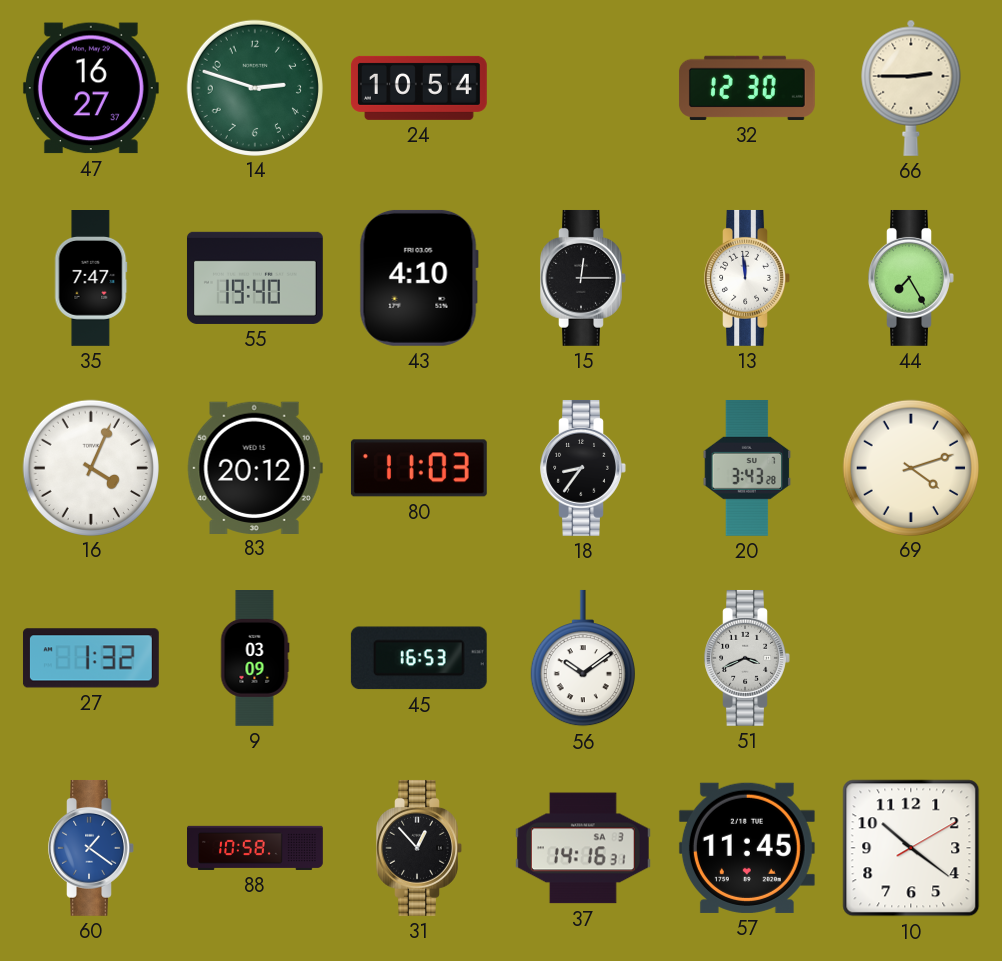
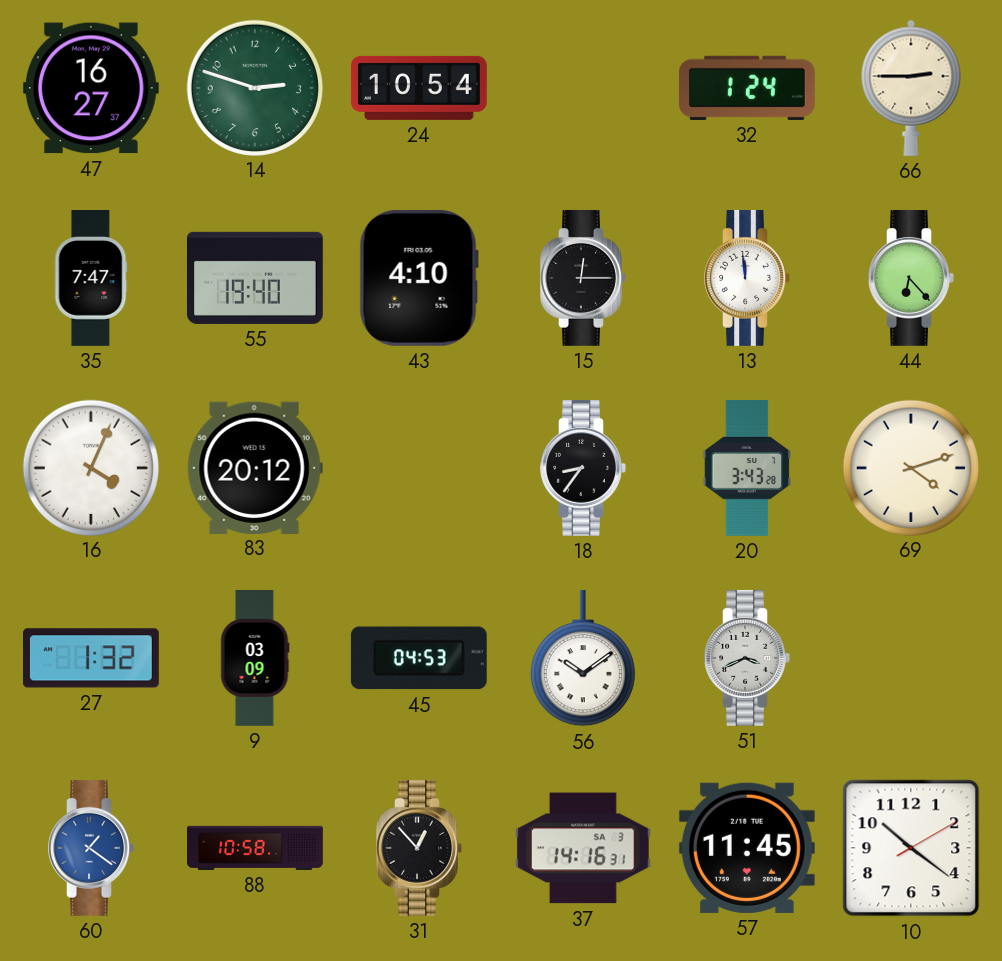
32: 12:30 -> 1:24
44: 7:25 -> 6:23
80: 11:03 -> none
45: 16:53 -> 04:53
